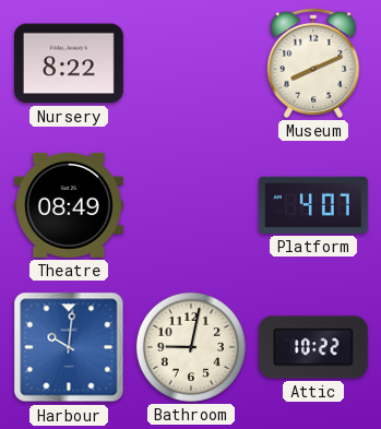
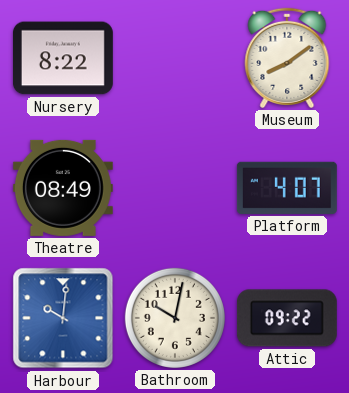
Museum: 8:11 -> 8:09
Bathroom: 9:02 -> 10:02
Attic: 10:22 -> 09:22
